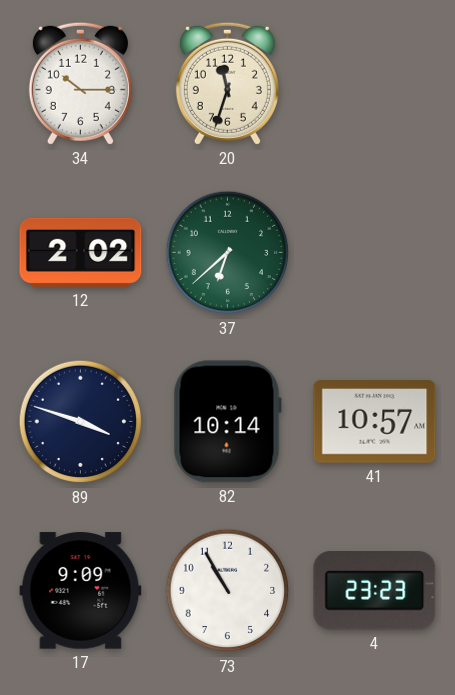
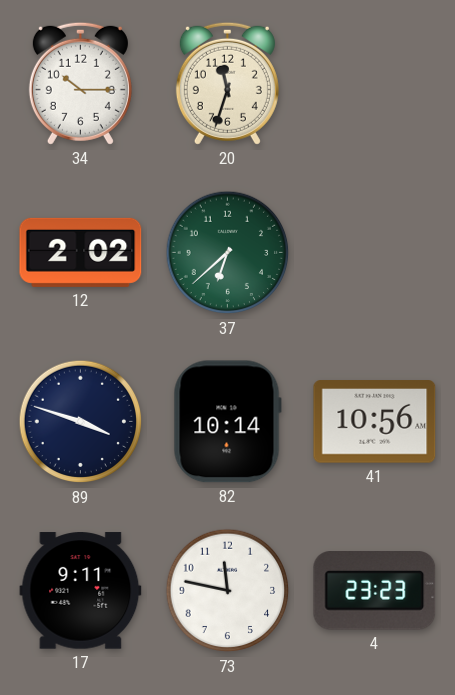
41: 10:57 -> 10:56
17: 9:09 -> 9:11
73: 10:55 -> 11:47
